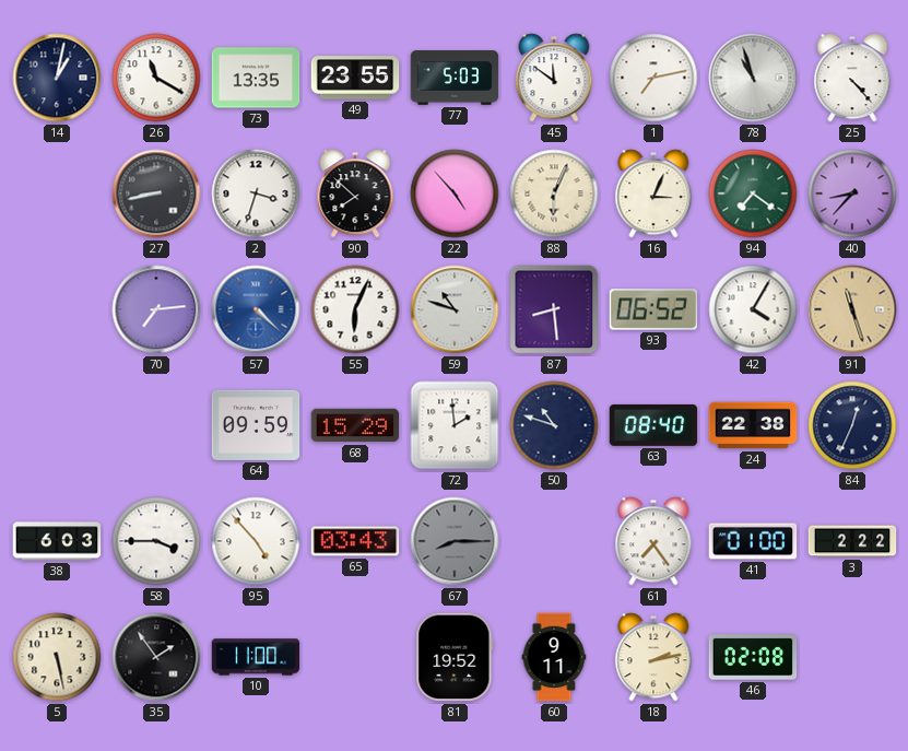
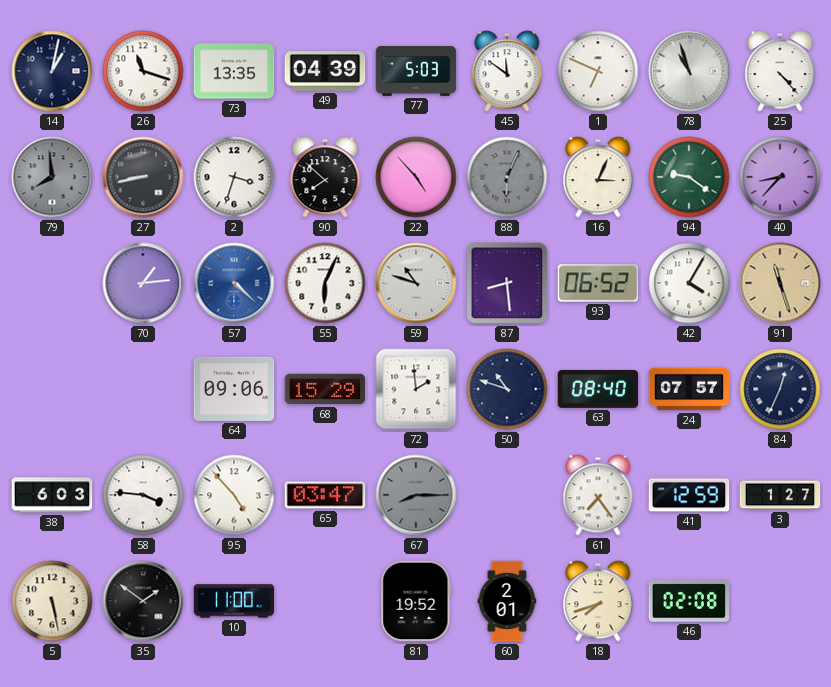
26: 11:20 -> 11:18
49: 23:55 -> 04:39
1: 7:13 -> 6:49
79: none -> 7:59
88 dial: cream -> grey
94: 7:21 -> 9:21
70: 7:14 -> 1:14
64: 09:59 -> 09:06
24: 22:38 -> 07:57
58: 3:45 -> 3:46
65: 03:43 -> 03:47
41: 01:00 -> 12:59
3: 2:22 -> 1:27
35: 1:54 -> 1:51
60: 9:11 -> 2:01
18: 2:13 -> 7:42
